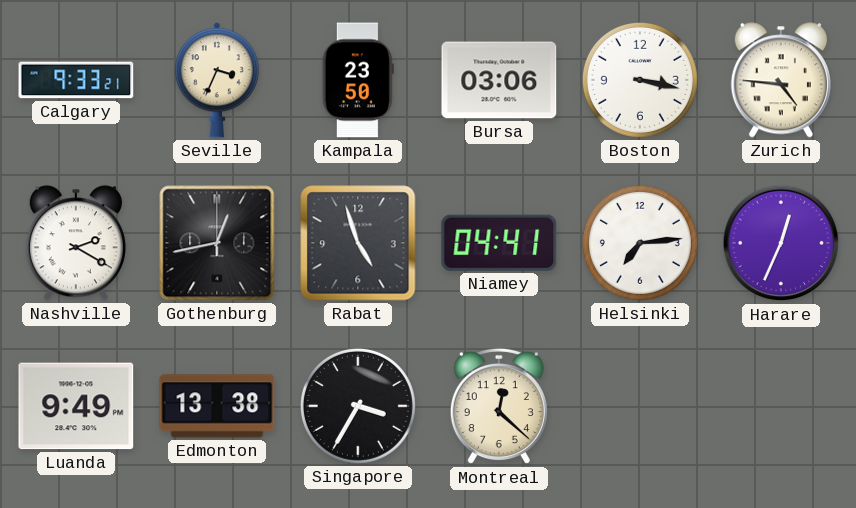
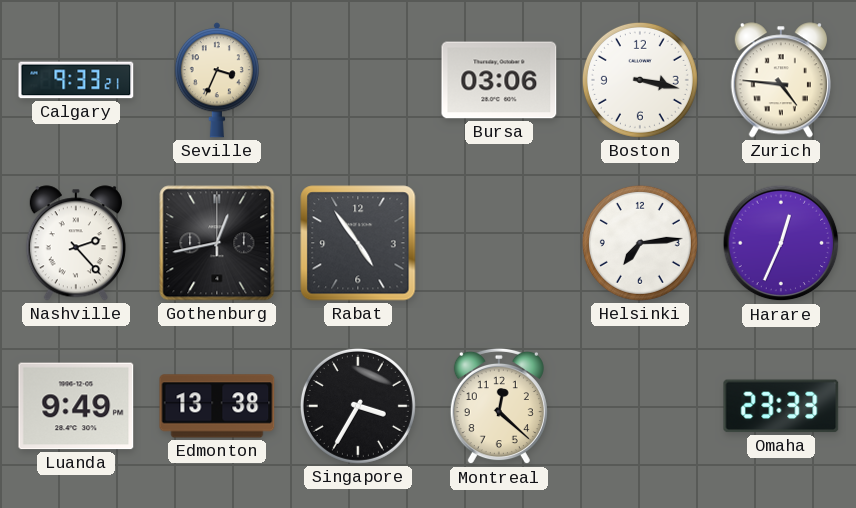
Kampala: 23:50 -> none
Nashville: 2:20 -> 2:23
Rabat: 4:57 -> 4:54
Niamey: 04:41 -> none
Omaha: none -> 23:33
